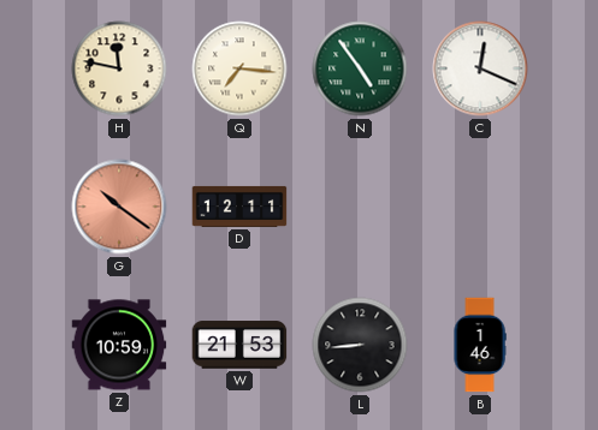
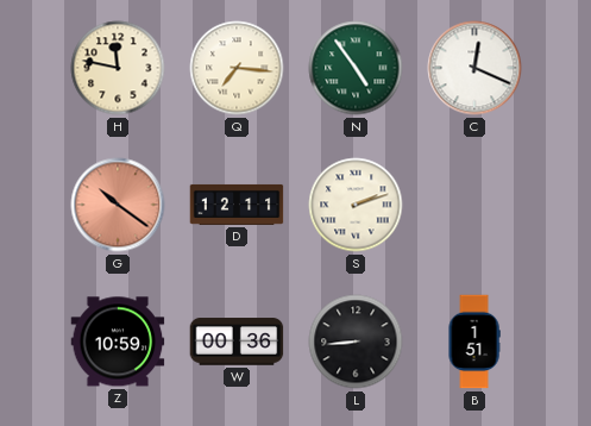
S: none -> 2:12
W: 21:53 -> 00:36
B: 1:46 -> 1:51
